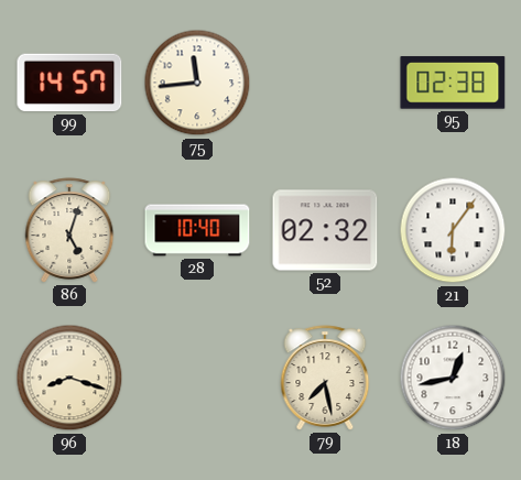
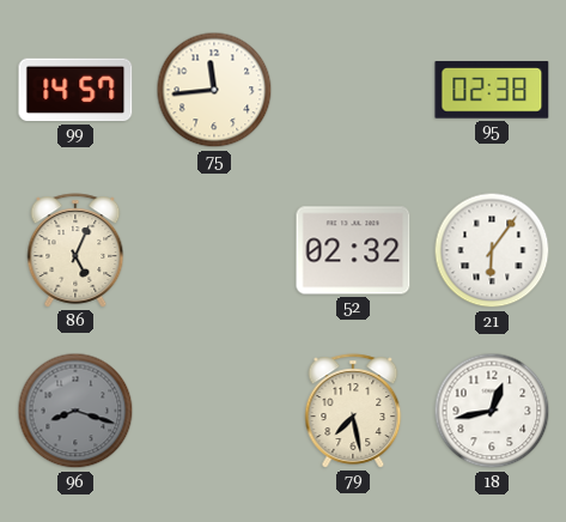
86: 5:03 -> 5:04
28: 10:40 -> none
96 dial: cream -> grey
